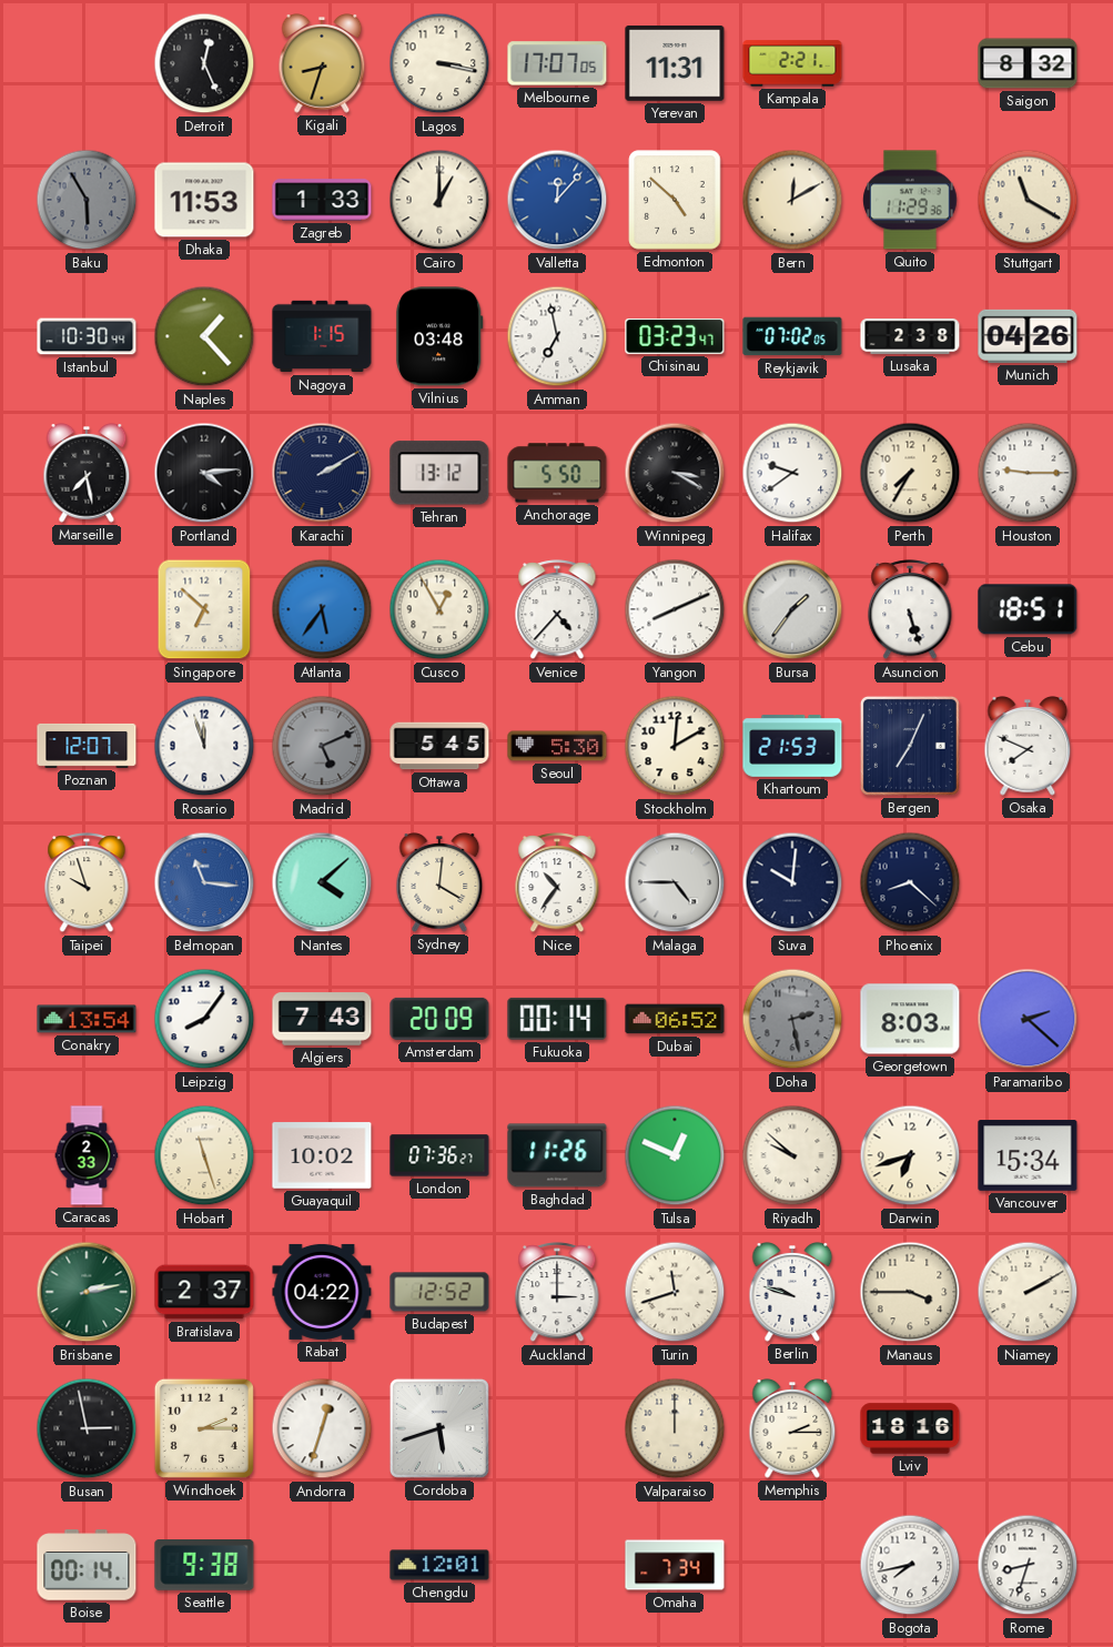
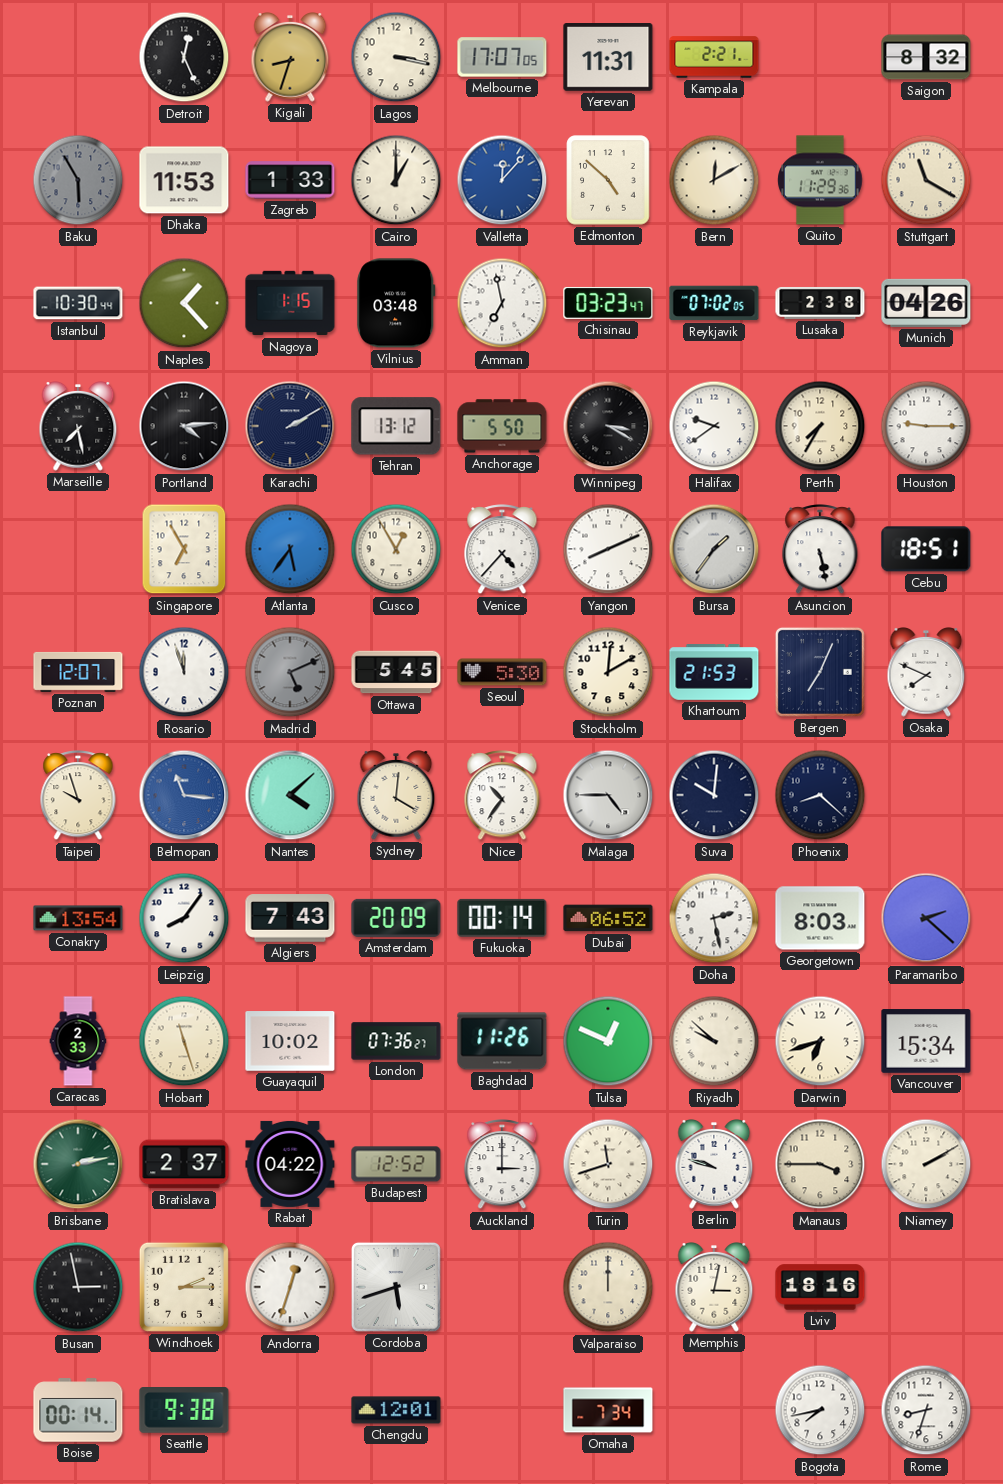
Singapore: 6:52 -> 6:55
Asuncion: 5:27 -> 5:28
Doha dial: grey -> white
Memphis: 2:15 -> 3:02
